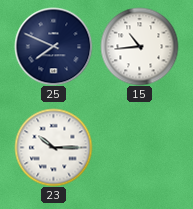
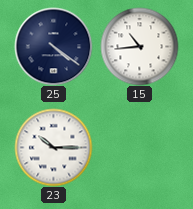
25: 7:49 -> 4:21
